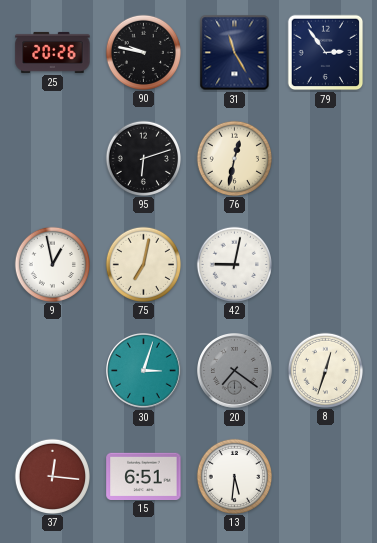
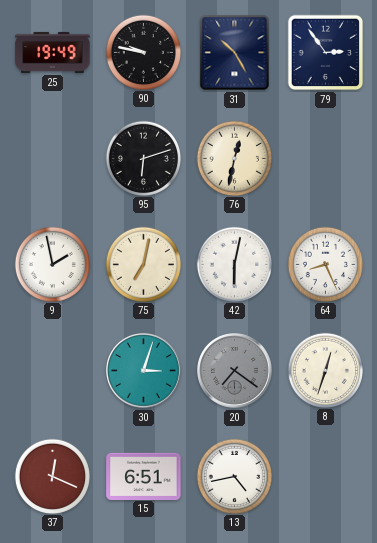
25: 20:26 -> 19:49
31: 11:25 -> 10:25
9: 12:58 -> 1:58
42: 9:02 -> 6:02
64: none -> 8:26
37: 12:16 -> 12:19
13: 5:31 -> 4:43
